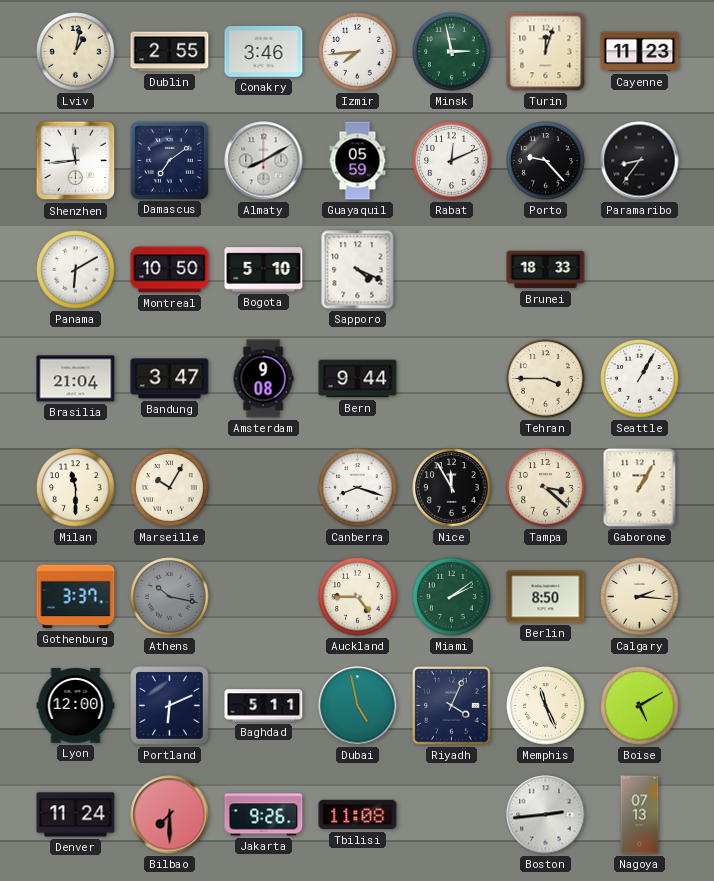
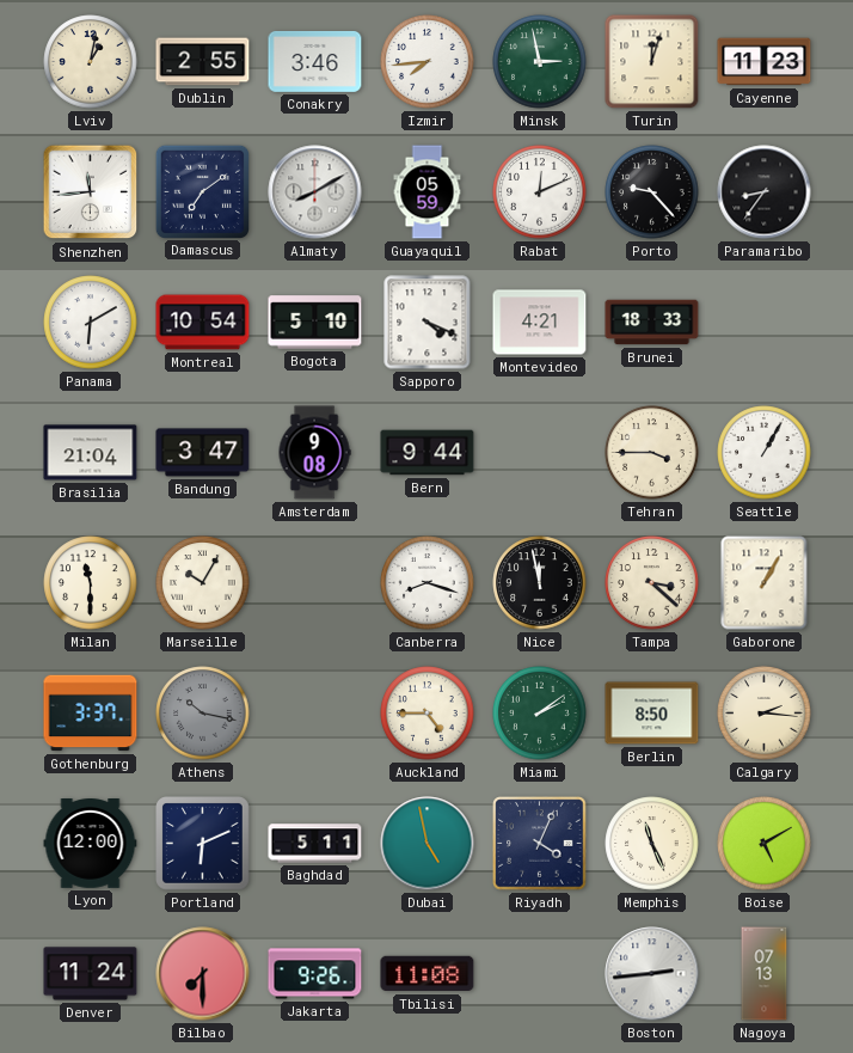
Montreal: 10:50 -> 10:54
Montevideo: none -> 4:21
Nice: 11:55 -> 11:58
